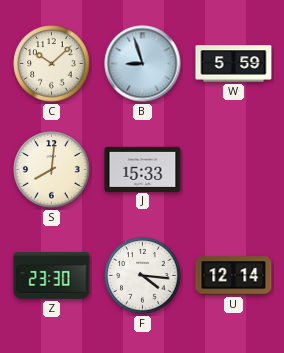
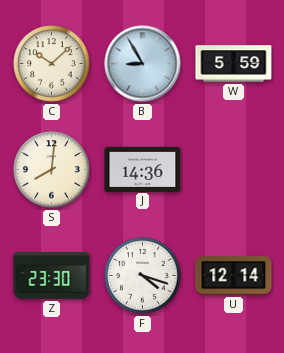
B: 8:57 -> 8:55
J: 15:33 -> 14:36
F: 4:16 -> 4:18
